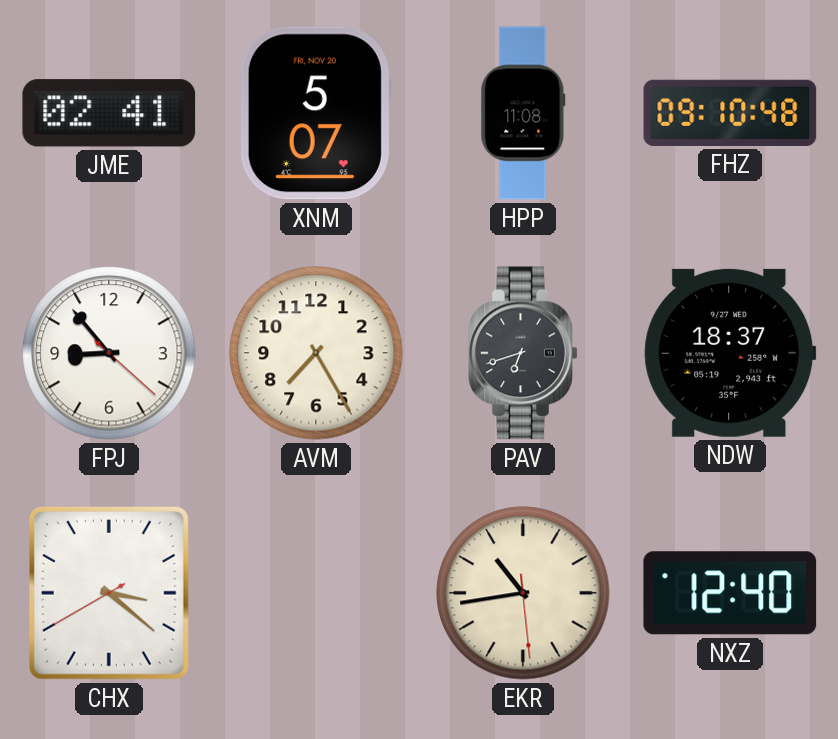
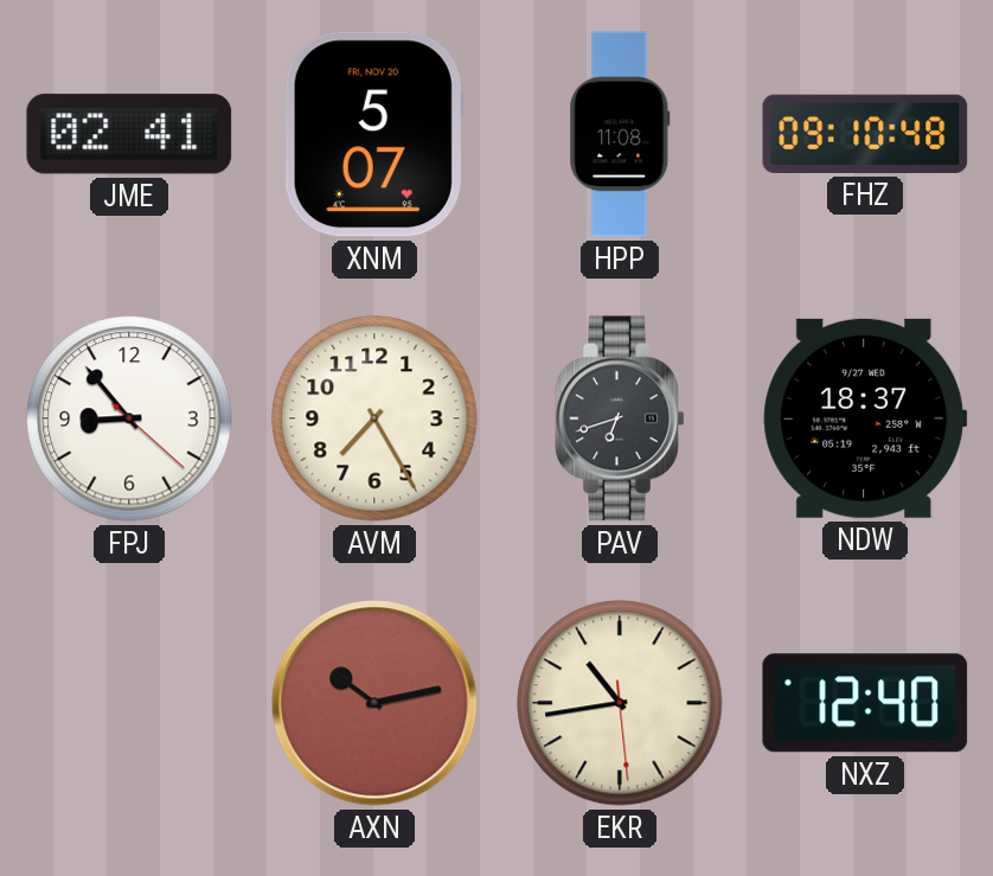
CHX: 3:21 -> none
AXN: none -> 10:13
